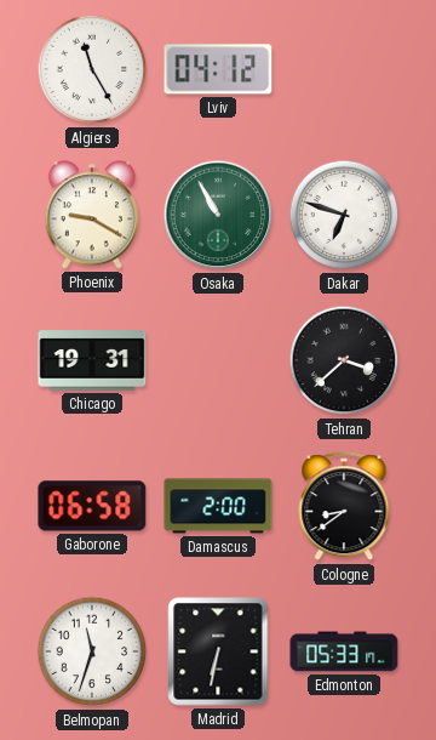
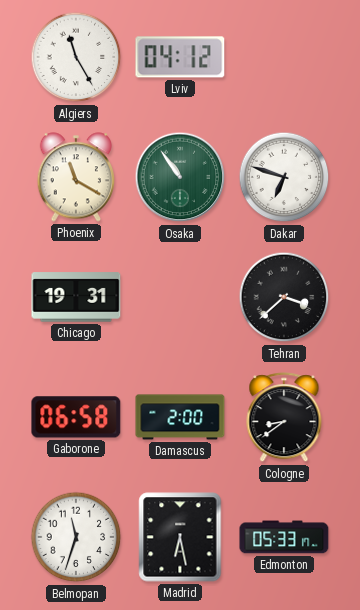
Phoenix: 9:20 -> 11:20
Osaka: 10:55 -> 10:54
Madrid: 6:32 -> 6:28
